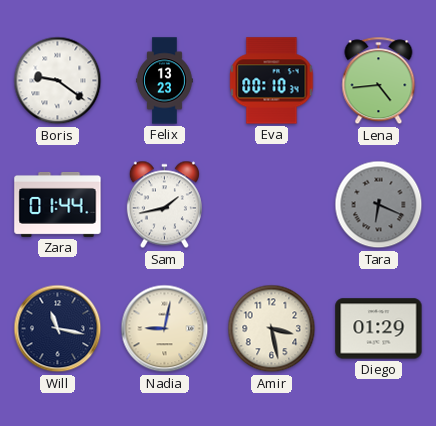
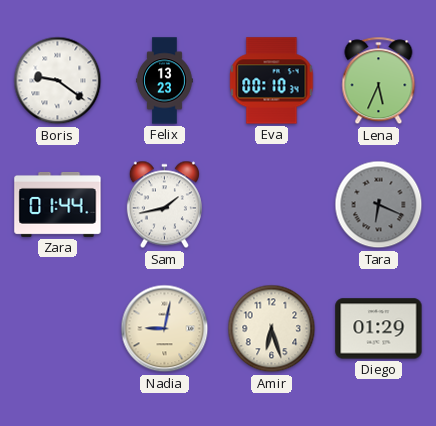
Lena: 4:44 -> 5:34
Will: 11:17 -> none
Amir: 3:28 -> 6:27
